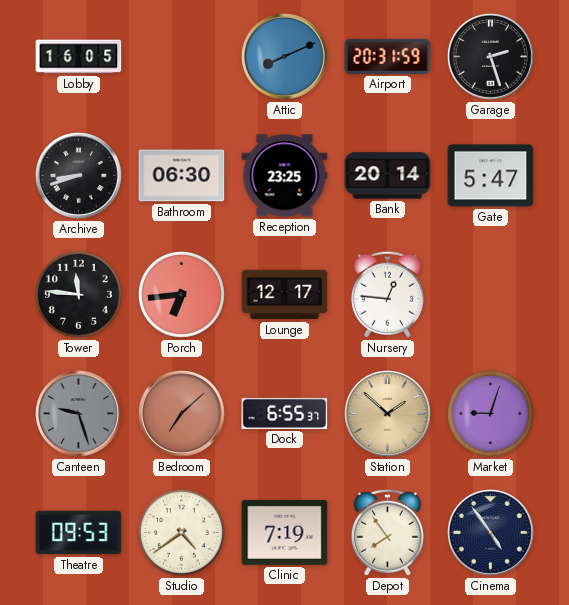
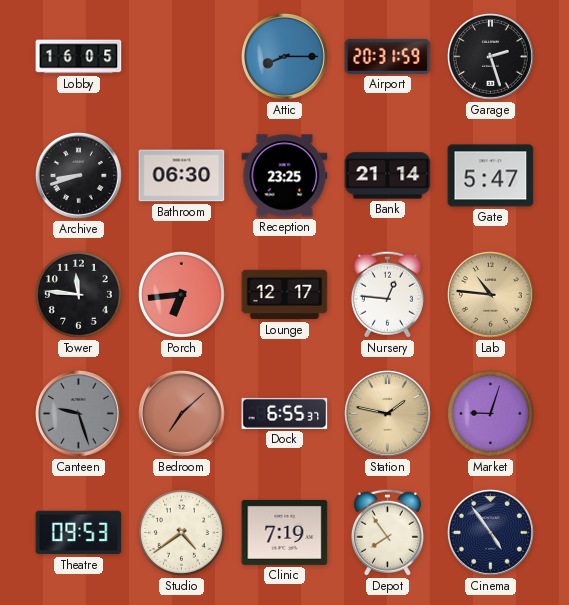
Attic: 8:11 -> 8:15
Bank: 20:14 -> 21:14
Lab: none -> 10:46
Station: 1:52 -> 1:47
